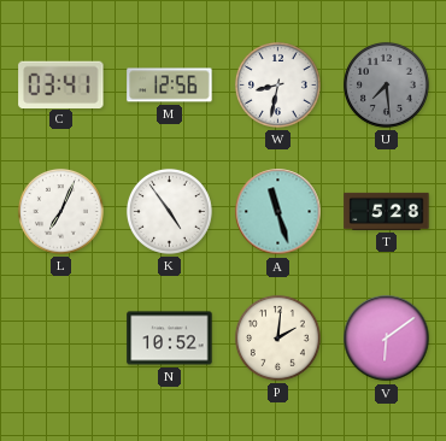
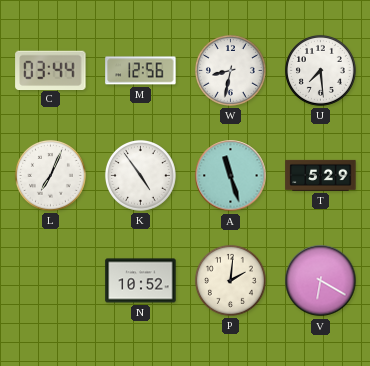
C: 03:41 -> 03:44
U dial: grey -> white
T: 5:28 -> 5:29
V: 6:09 -> 6:20
